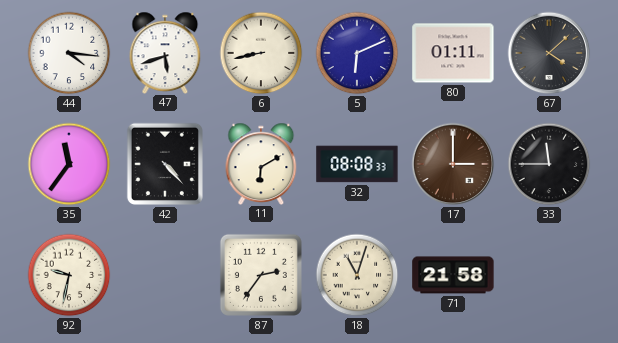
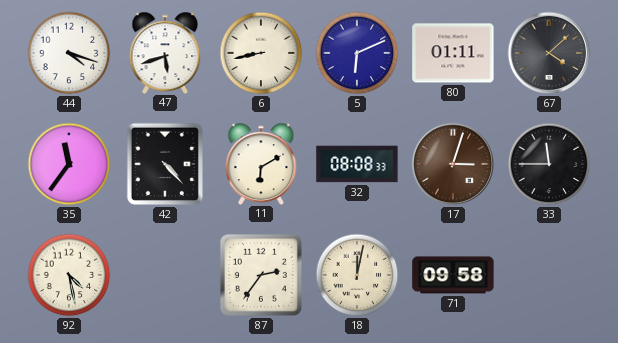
44: 4:16 -> 4:18
17: 3:00 -> 3:03
92: 9:32 -> 4:28
18: 11:03 -> 12:02
71: 21:58 -> 09:58
